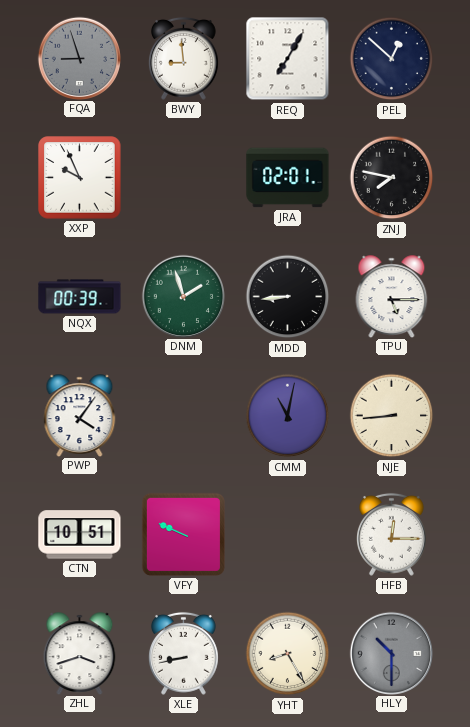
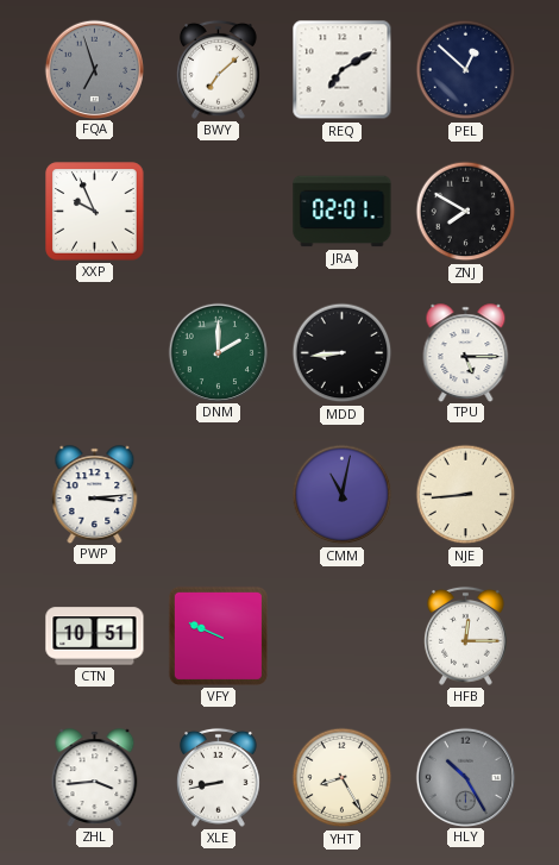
FQA: 8:57 -> 6:57
BWY: 8:59 -> 7:08
REQ: 7:05 -> 7:10
ZNJ: 7:47 -> 7:50
NQX: 00:39 -> none
DNM: 1:57 -> 2:00
PWP: 4:06 -> 3:14
ZHL: 3:42 -> 3:44
HLY: 10:30 -> 10:25
